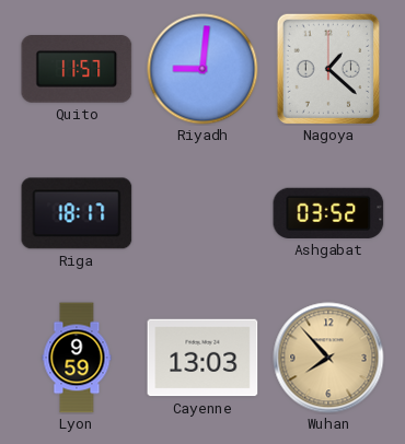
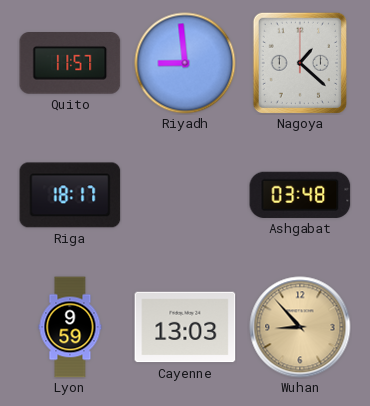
Riyadh: 9:01 -> 8:59
Ashgabat: 03:52 -> 03:48
Wuhan: 7:53 -> 8:53
